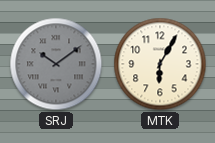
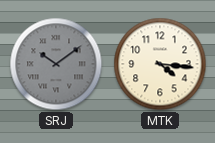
MTK: 6:05 -> 4:16
